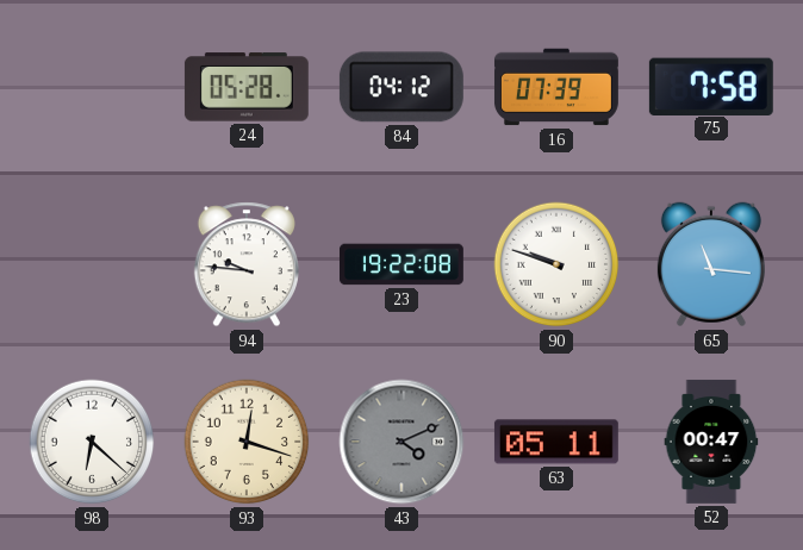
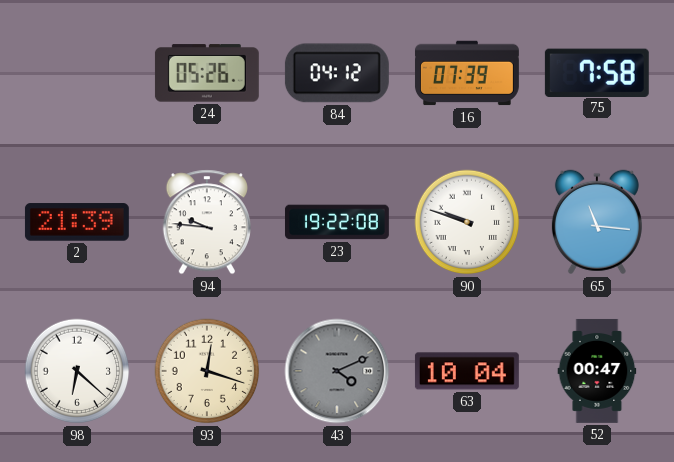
24: 05:28 -> 05:26
2: none -> 21:39
63: 05:11 -> 10:04
